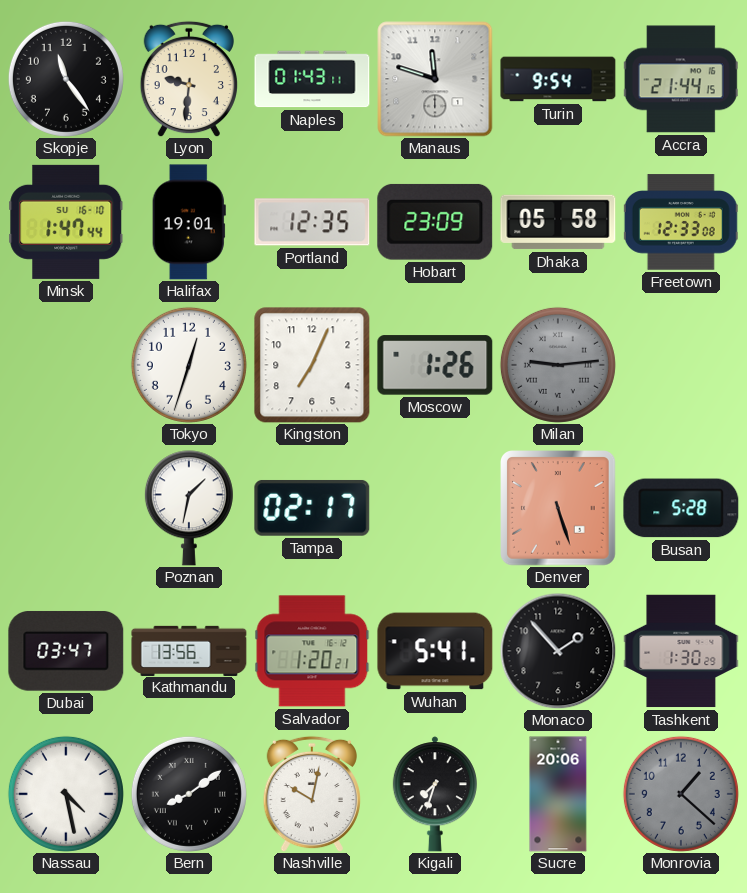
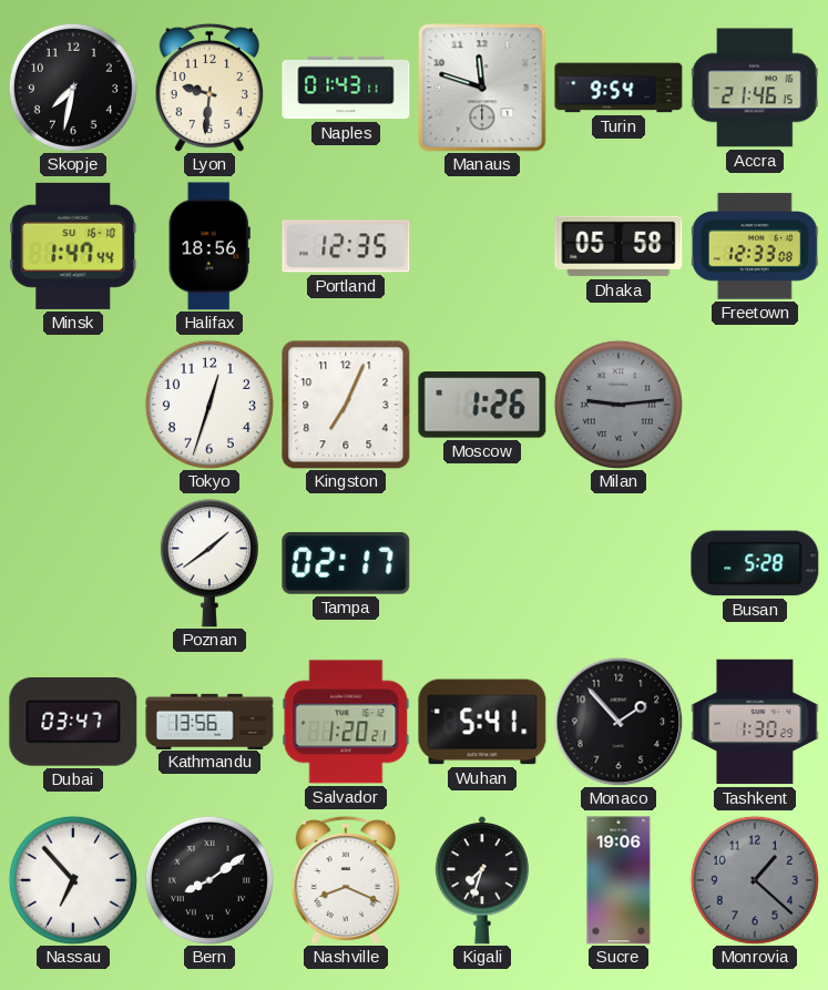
Skopje: 11:24 -> 7:32
Accra: 21:44 -> 21:46
Halifax: 19:01 -> 18:56
Hobart: 23:09 -> none
Poznan: 1:32 -> 1:39
Denver: 5:27 -> none
Nassau: 4:28 -> 6:53
Nashville: 10:02 -> 8:19
Sucre: 20:06 -> 19:06
